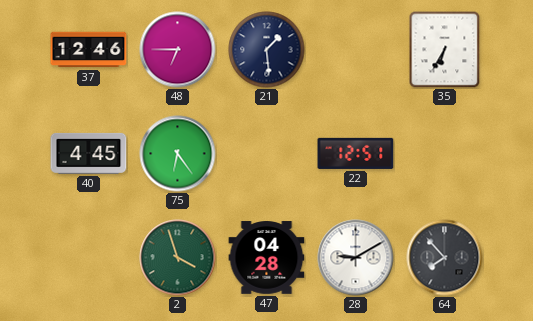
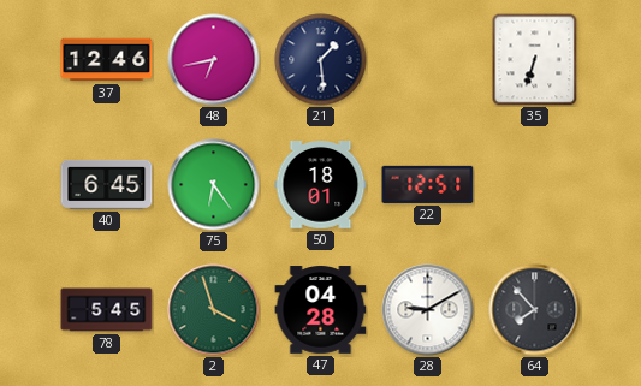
48: 6:45 -> 6:43
35: 6:35 -> 6:33
40: 4:45 -> 6:45
50: none -> 18:01
78: none -> 5:45
